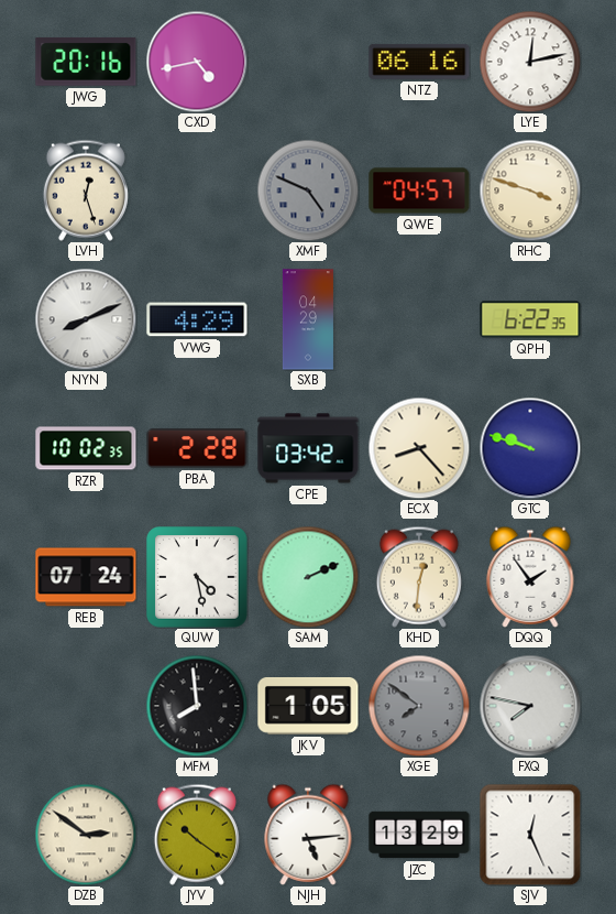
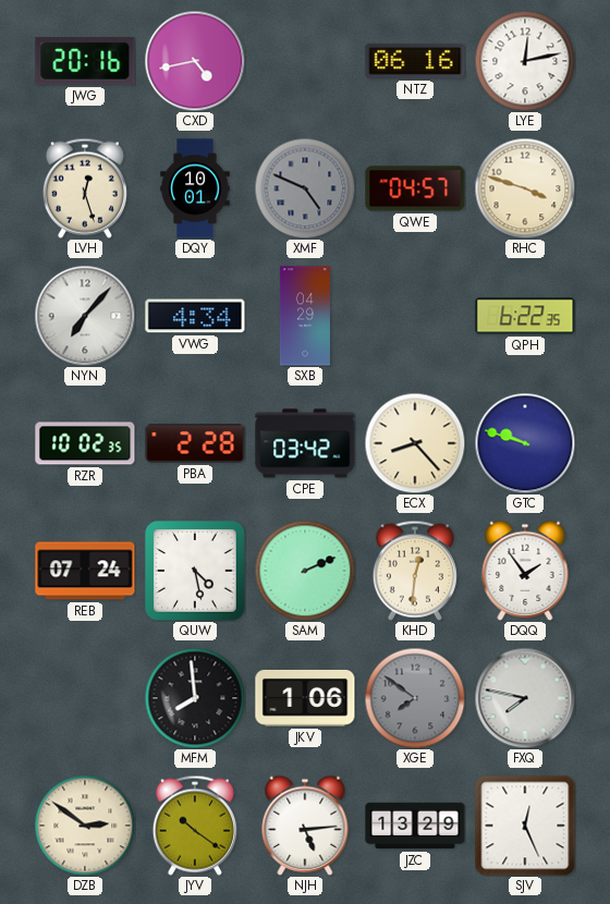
DQY: none -> 10:01
NYN: 8:11 -> 7:07
VWG: 4:29 -> 4:34
JKV: 1:05 -> 1:06
